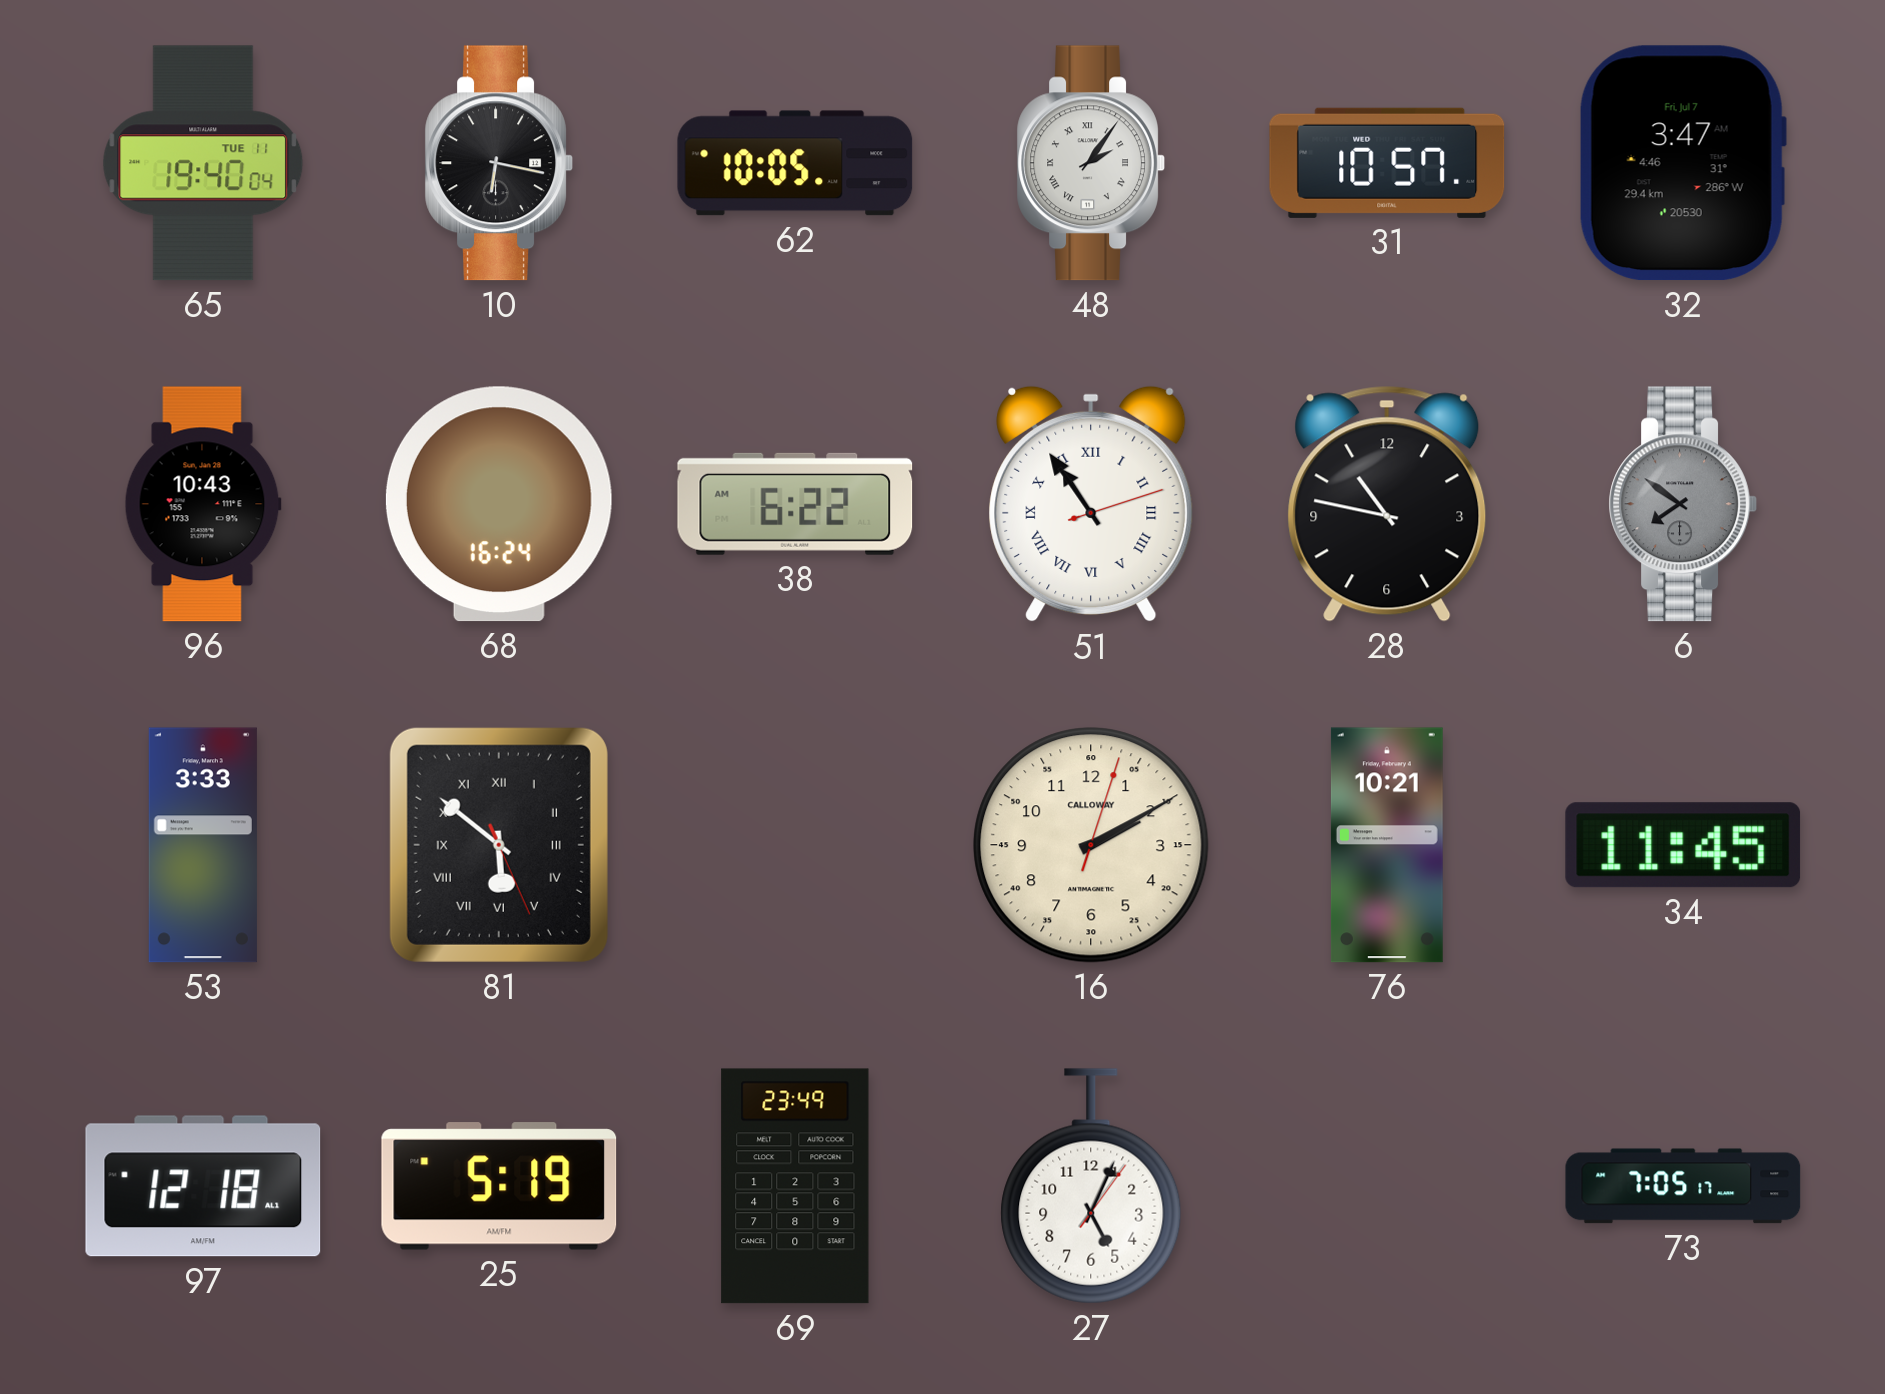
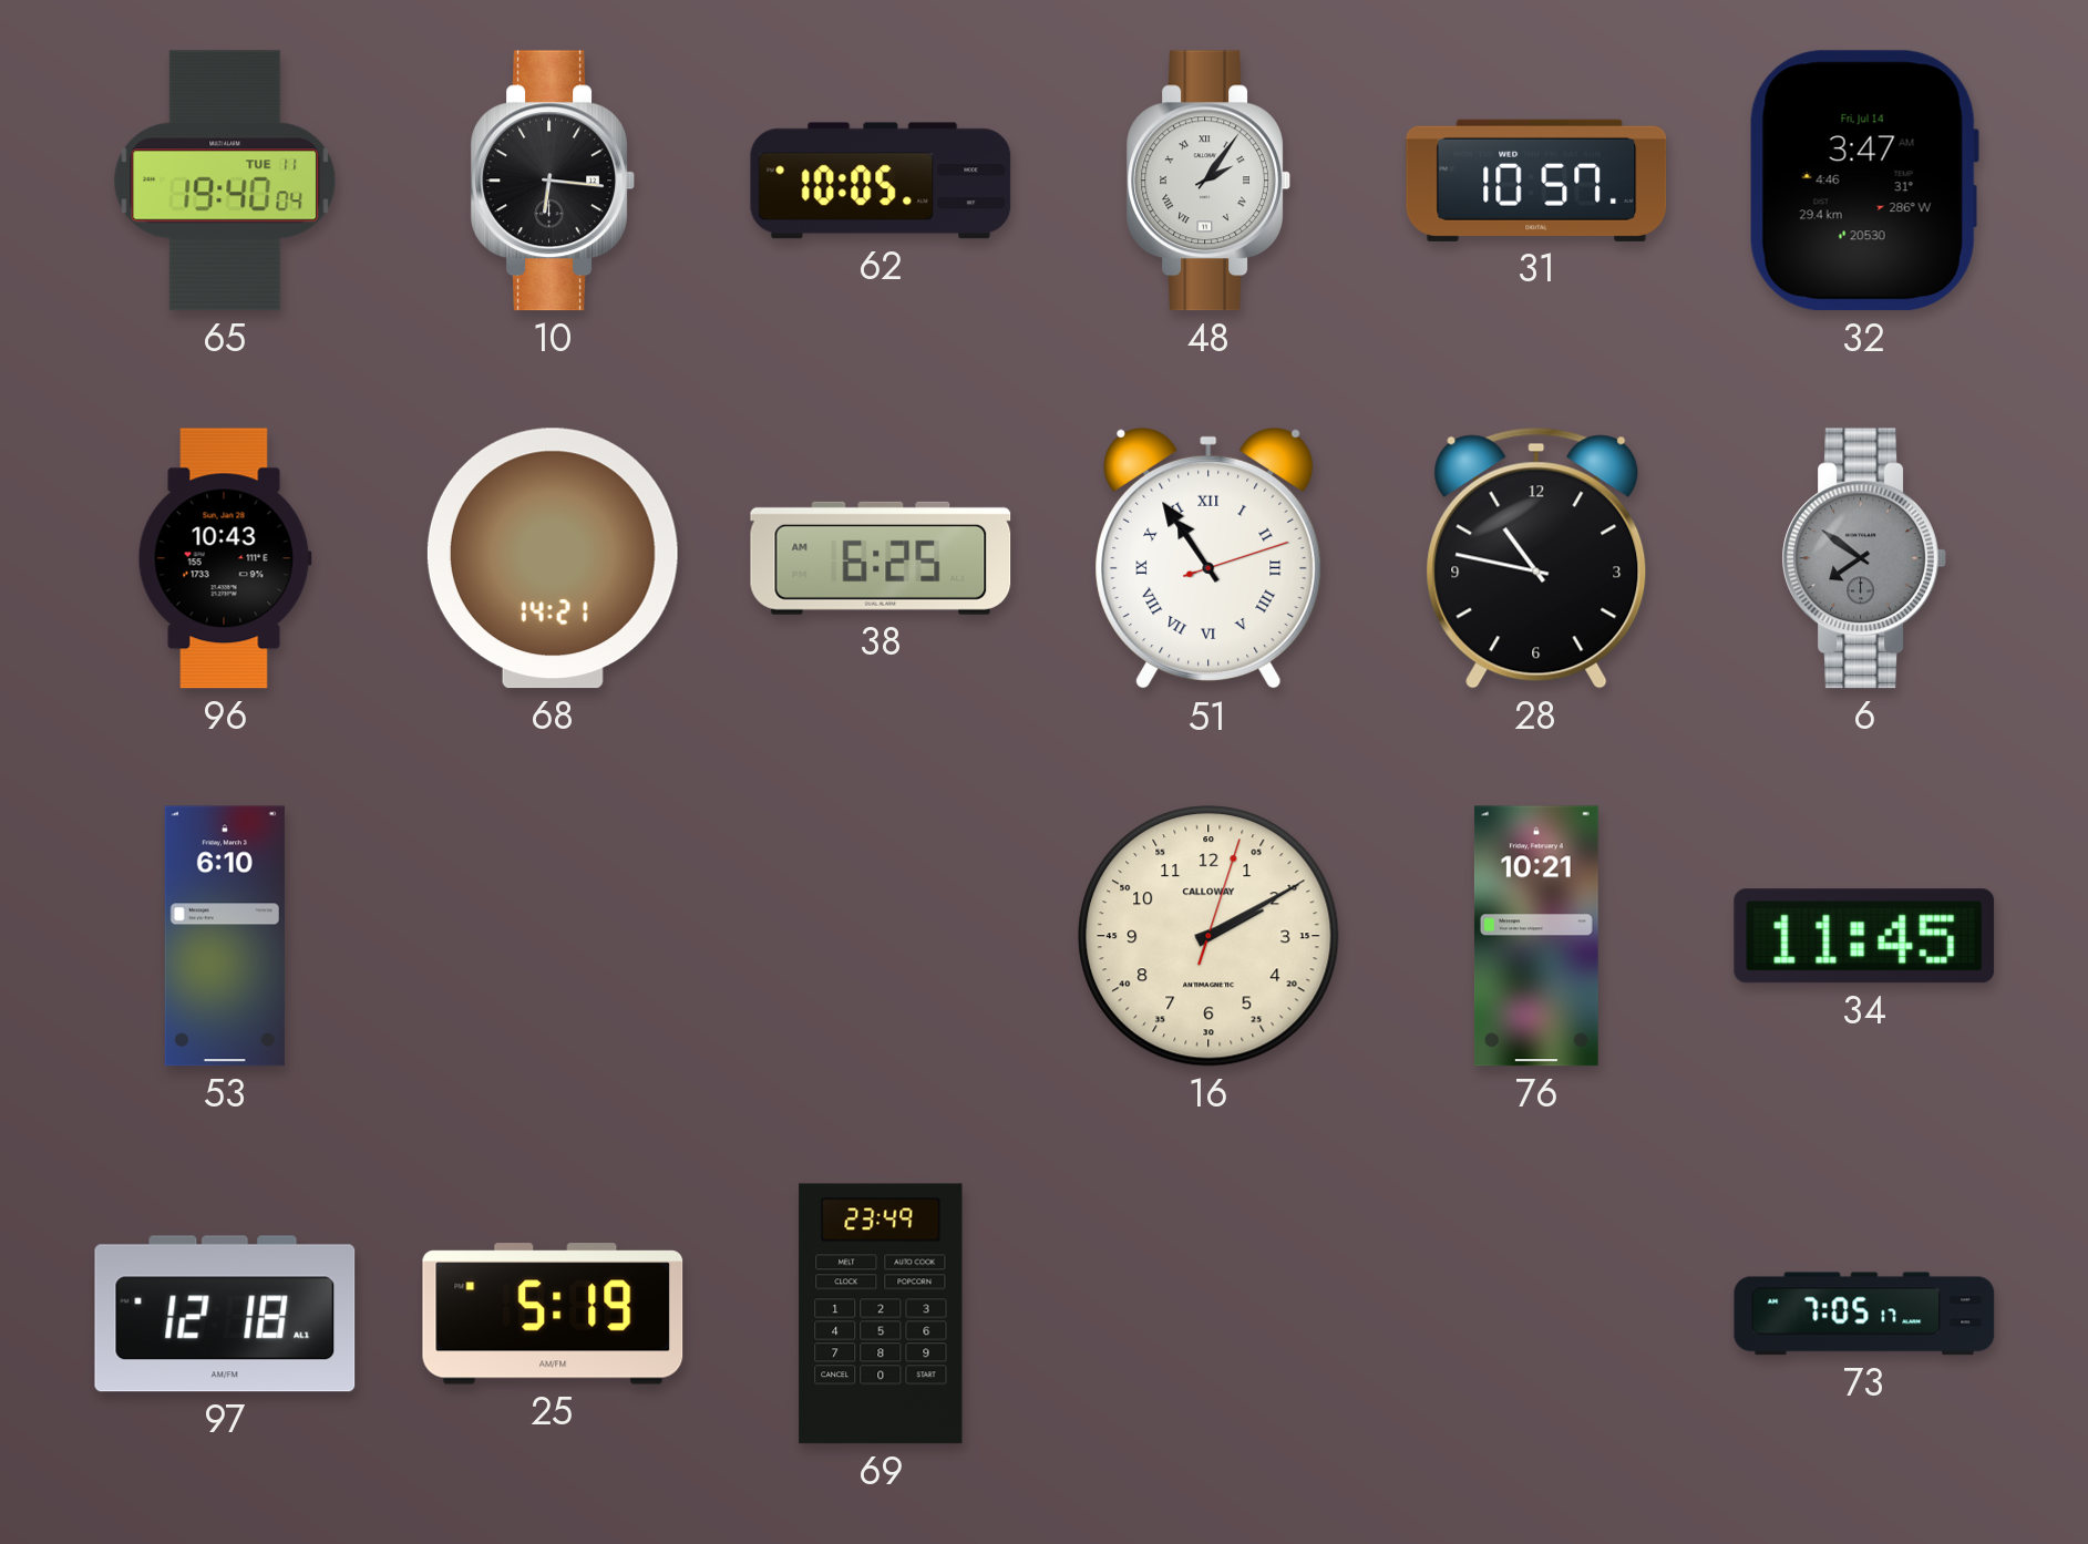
10: 6:17 -> 6:16
32 date: Fri, Jul 7 -> Fri, Jul 14
68: 16:24 -> 14:21
38: 6:22 -> 6:25
53: 3:33 -> 6:10
81: 5:51 -> none
27: 5:04 -> none
